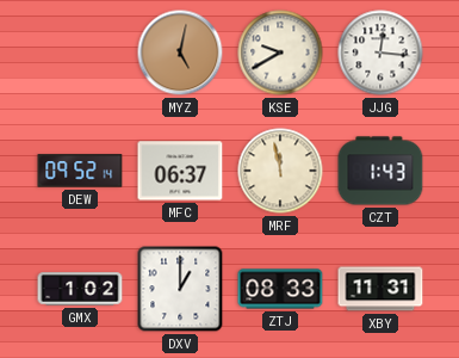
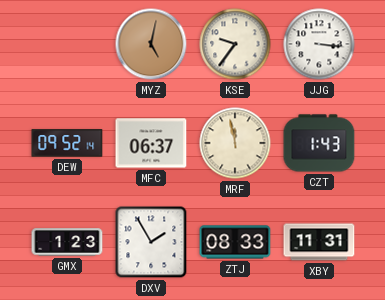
KSE: 9:40 -> 9:36
JJG: 12:16 -> 3:16
GMX: 1:02 -> 1:23
DXV: 1:00 -> 1:55
